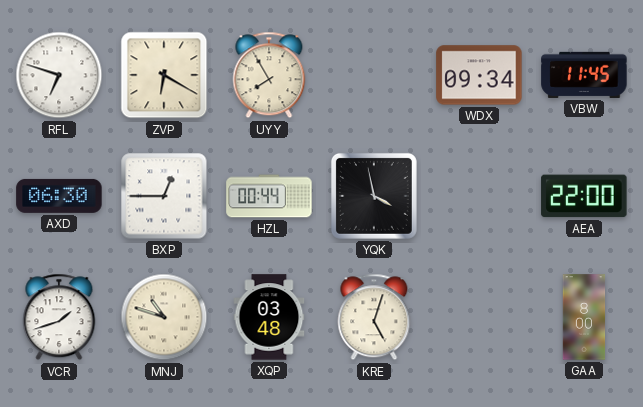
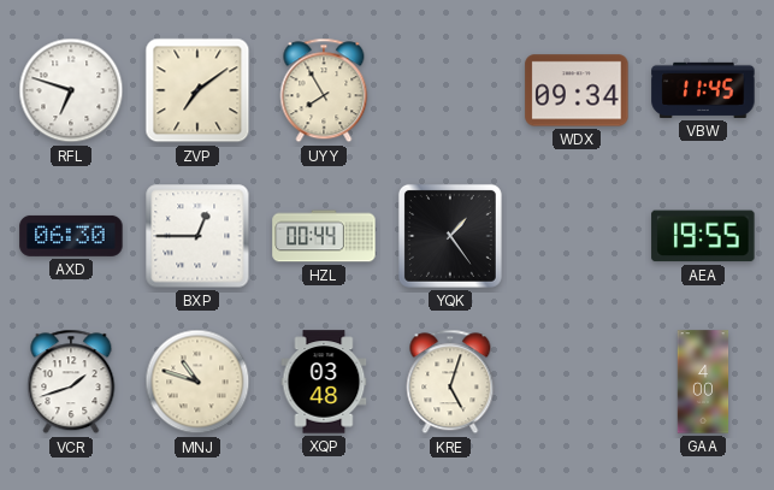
ZVP: 6:20 -> 7:09
YQK: 3:58 -> 1:24
AEA: 22:00 -> 19:55
GAA: 8:00 -> 4:00
